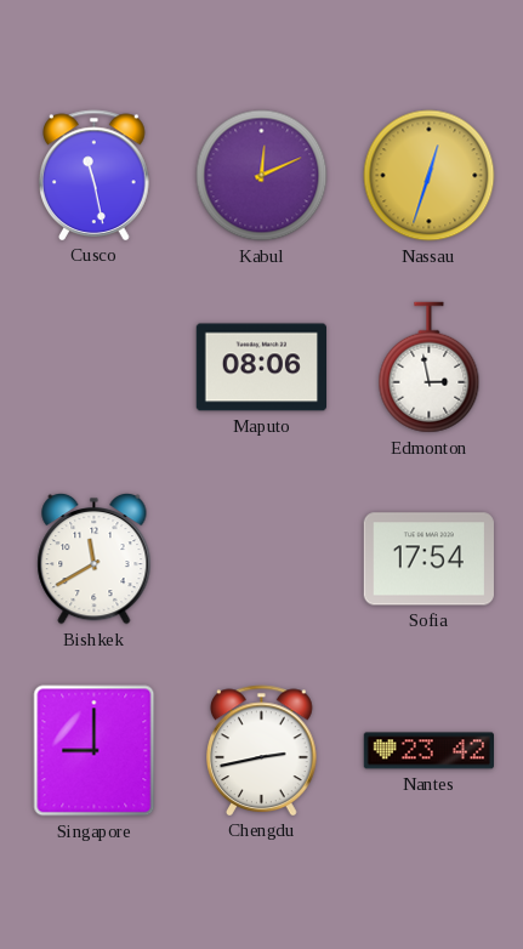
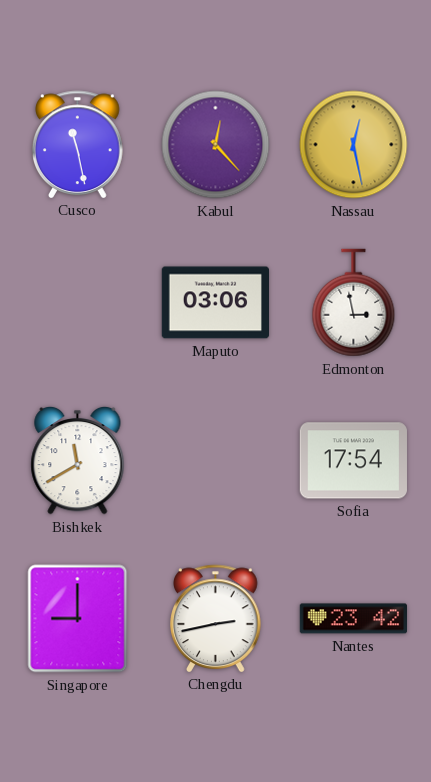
Kabul: 12:11 -> 12:23
Nassau: 12:33 -> 12:28
Maputo: 08:06 -> 03:06
